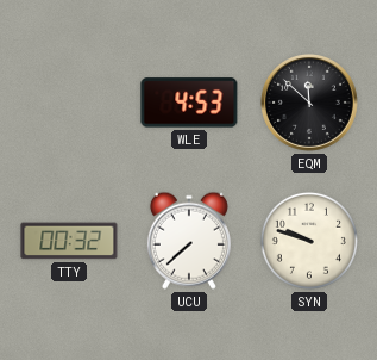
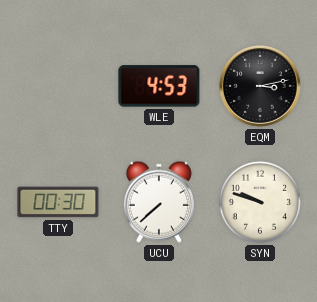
EQM: 11:52 -> 3:13
TTY: 00:32 -> 00:30
